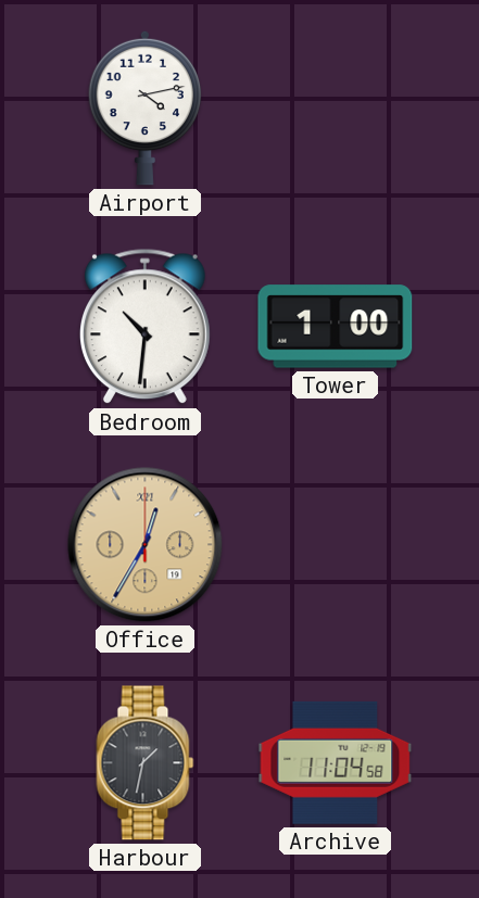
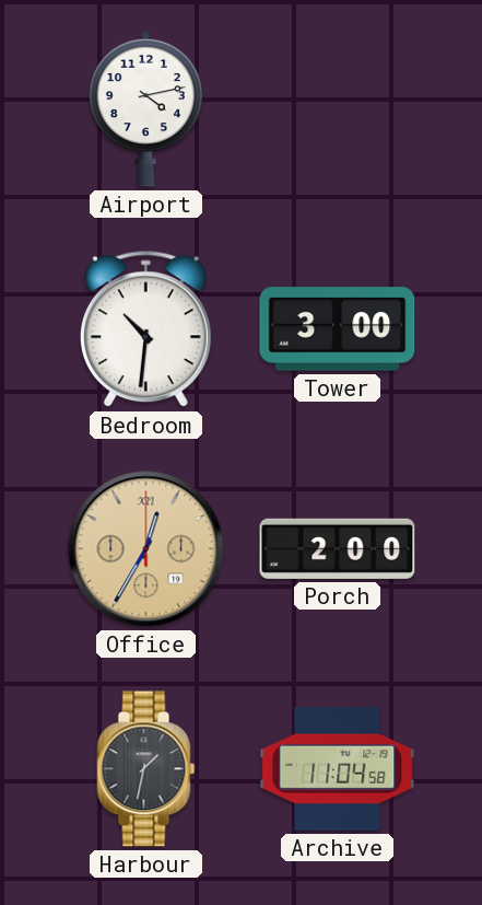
Tower: 1:00 -> 3:00
Porch: none -> 2:00
